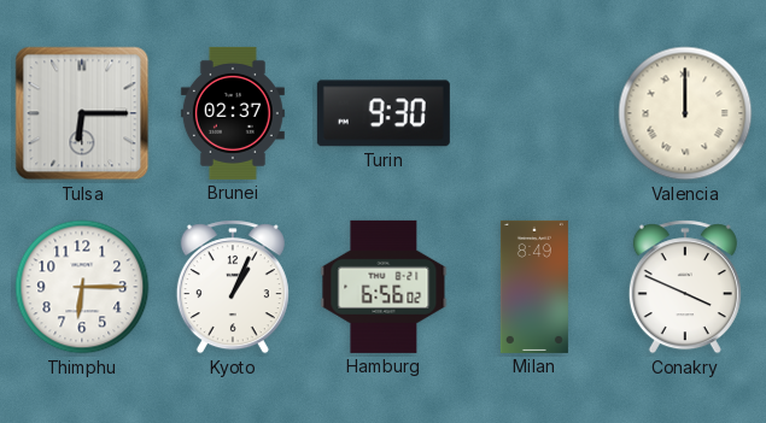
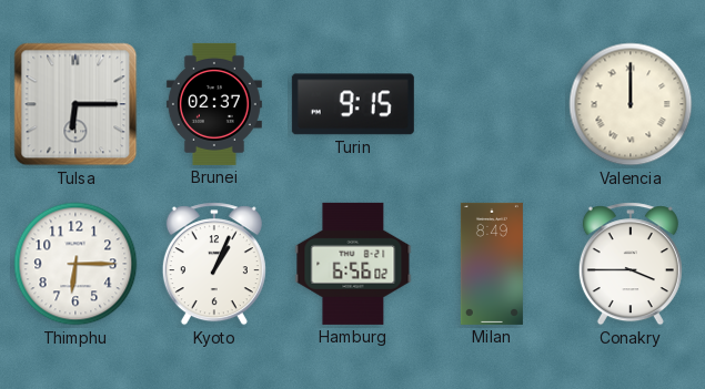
Turin: 9:30 -> 9:15
Conakry: 3:49 -> 3:45
